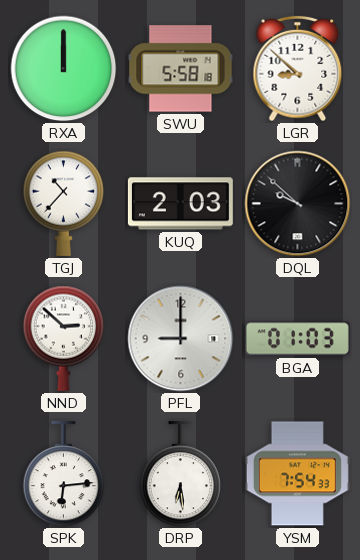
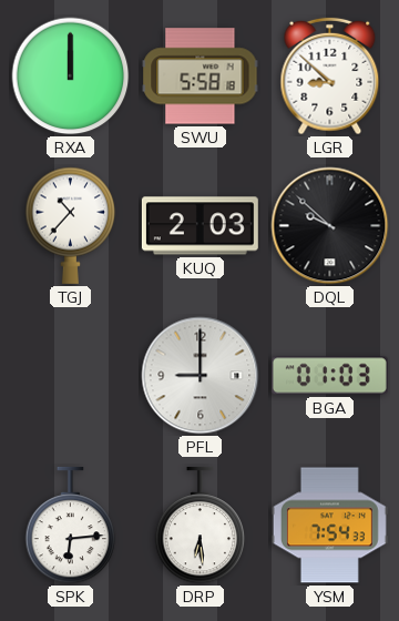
NND: 2:52 -> none
